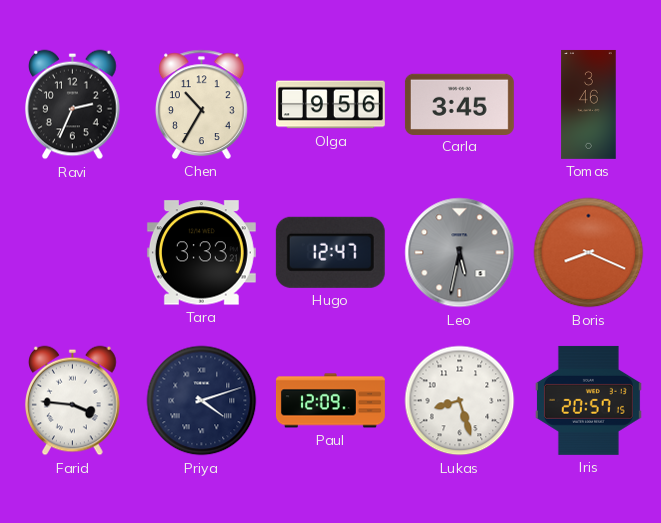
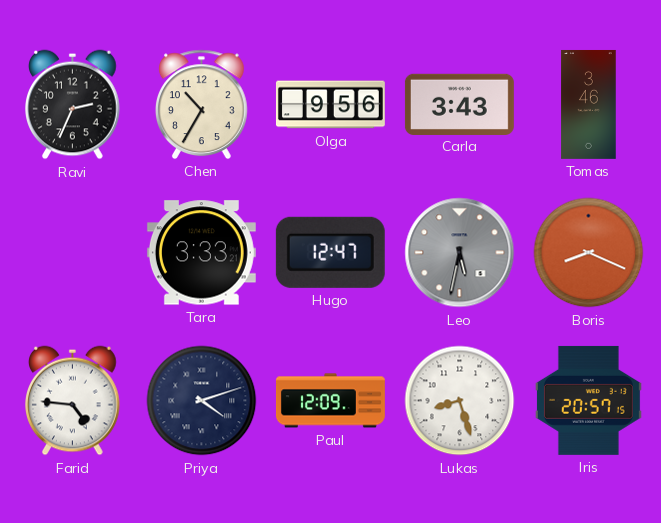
Carla: 3:45 -> 3:43
Farid: 3:46 -> 4:46
